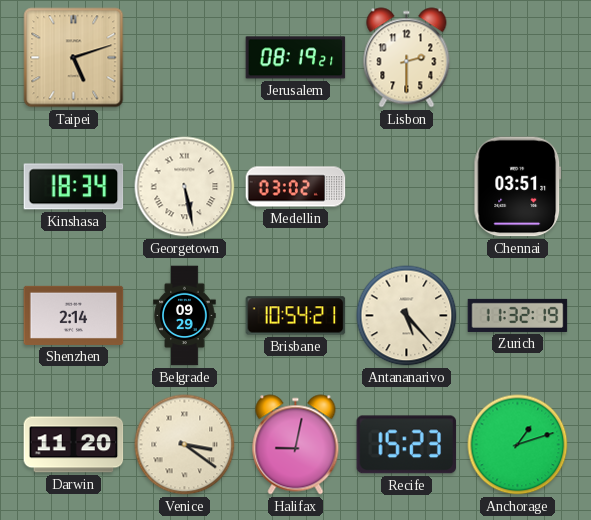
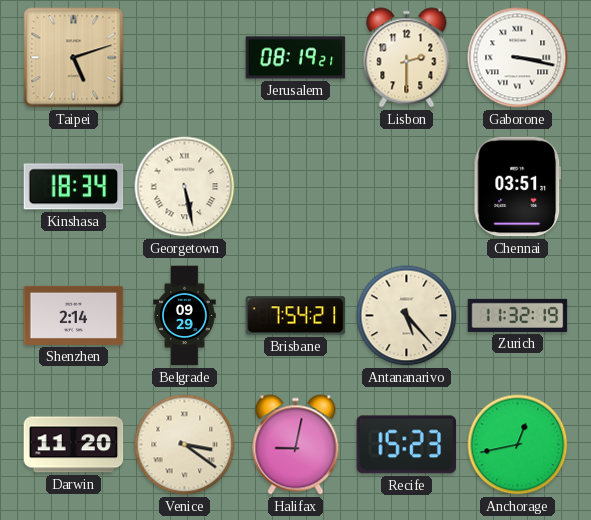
Gaborone: none -> 3:17
Medellin: 03:02 -> none
Brisbane: 10:54 -> 7:54
Anchorage: 1:12 -> 12:43
